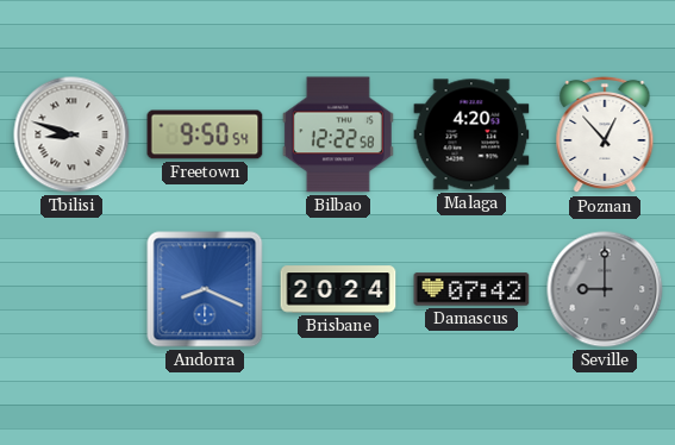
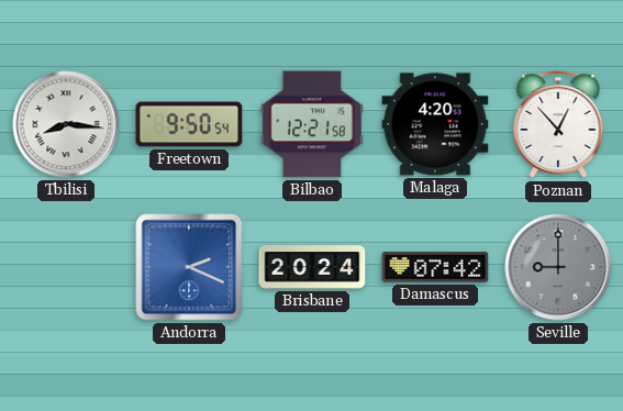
Tbilisi: 8:48 -> 8:16
Bilbao: 12:22 -> 12:21
Andorra: 8:19 -> 2:19
